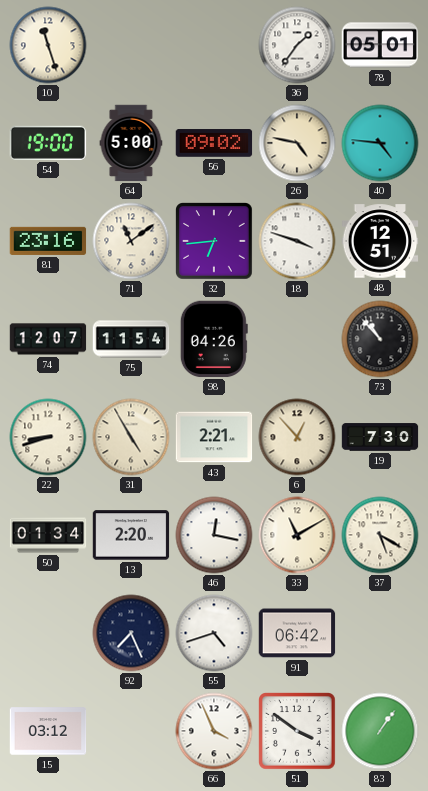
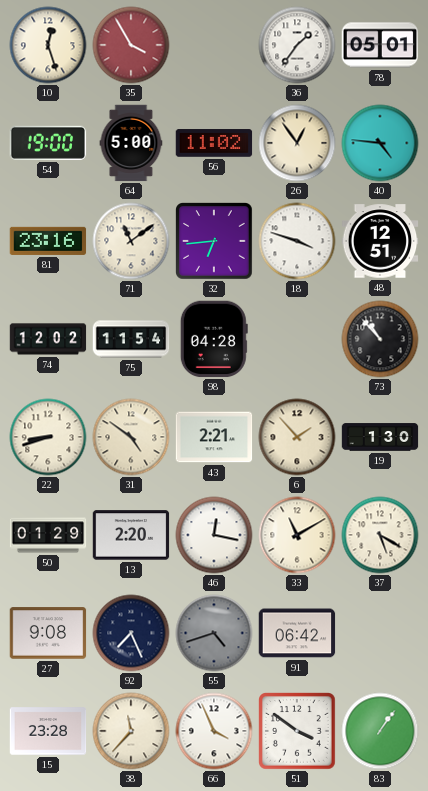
10: 11:27 -> 12:27
35: none -> 3:55
56: 09:02 -> 11:02
26: 4:47 -> 12:54
74: 12:07 -> 12:02
98: 04:26 -> 04:28
31: 4:55 -> 4:51
6: 12:53 -> 1:53
19: 7:30 -> 1:30
50: 01:34 -> 01:29
27: none -> 9:08
55 dial: white -> grey
15: 03:12 -> 23:28
38: none -> 11:37
